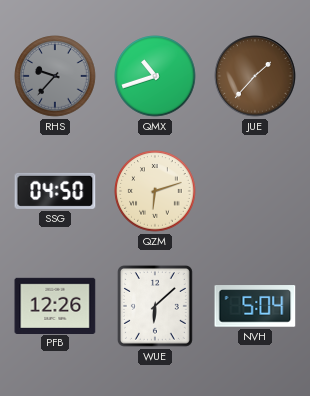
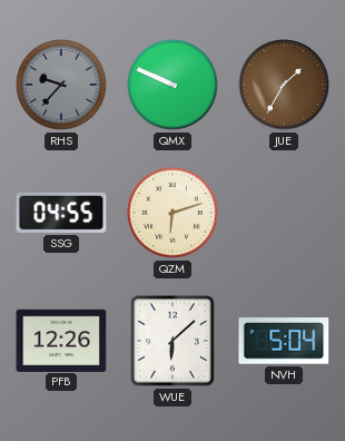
QMX: 10:42 -> 9:49
JUE: 1:37 -> 1:35
SSG: 04:50 -> 04:55
